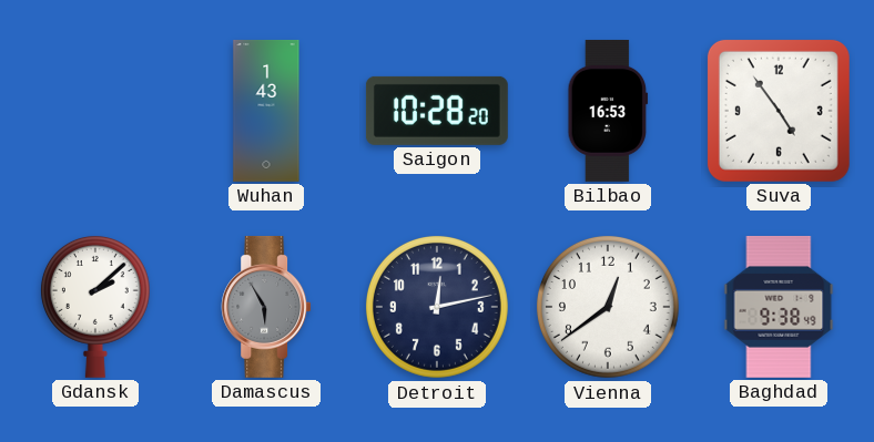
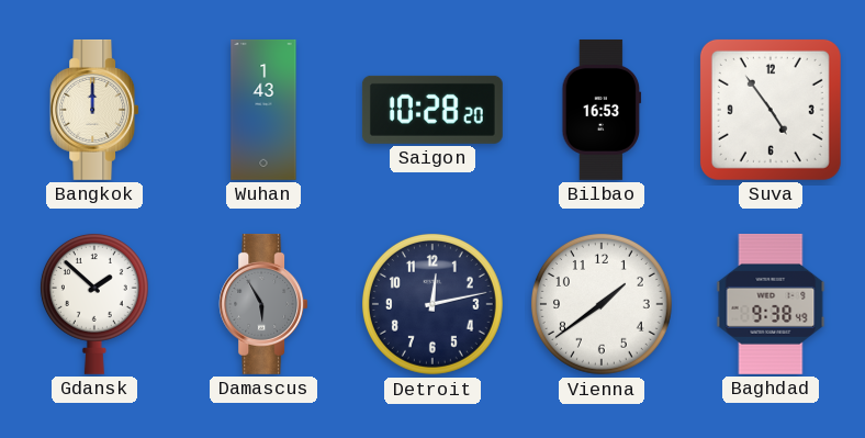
Bangkok: none -> 12:00
Gdansk: 2:08 -> 1:52
Vienna: 12:39 -> 1:39
